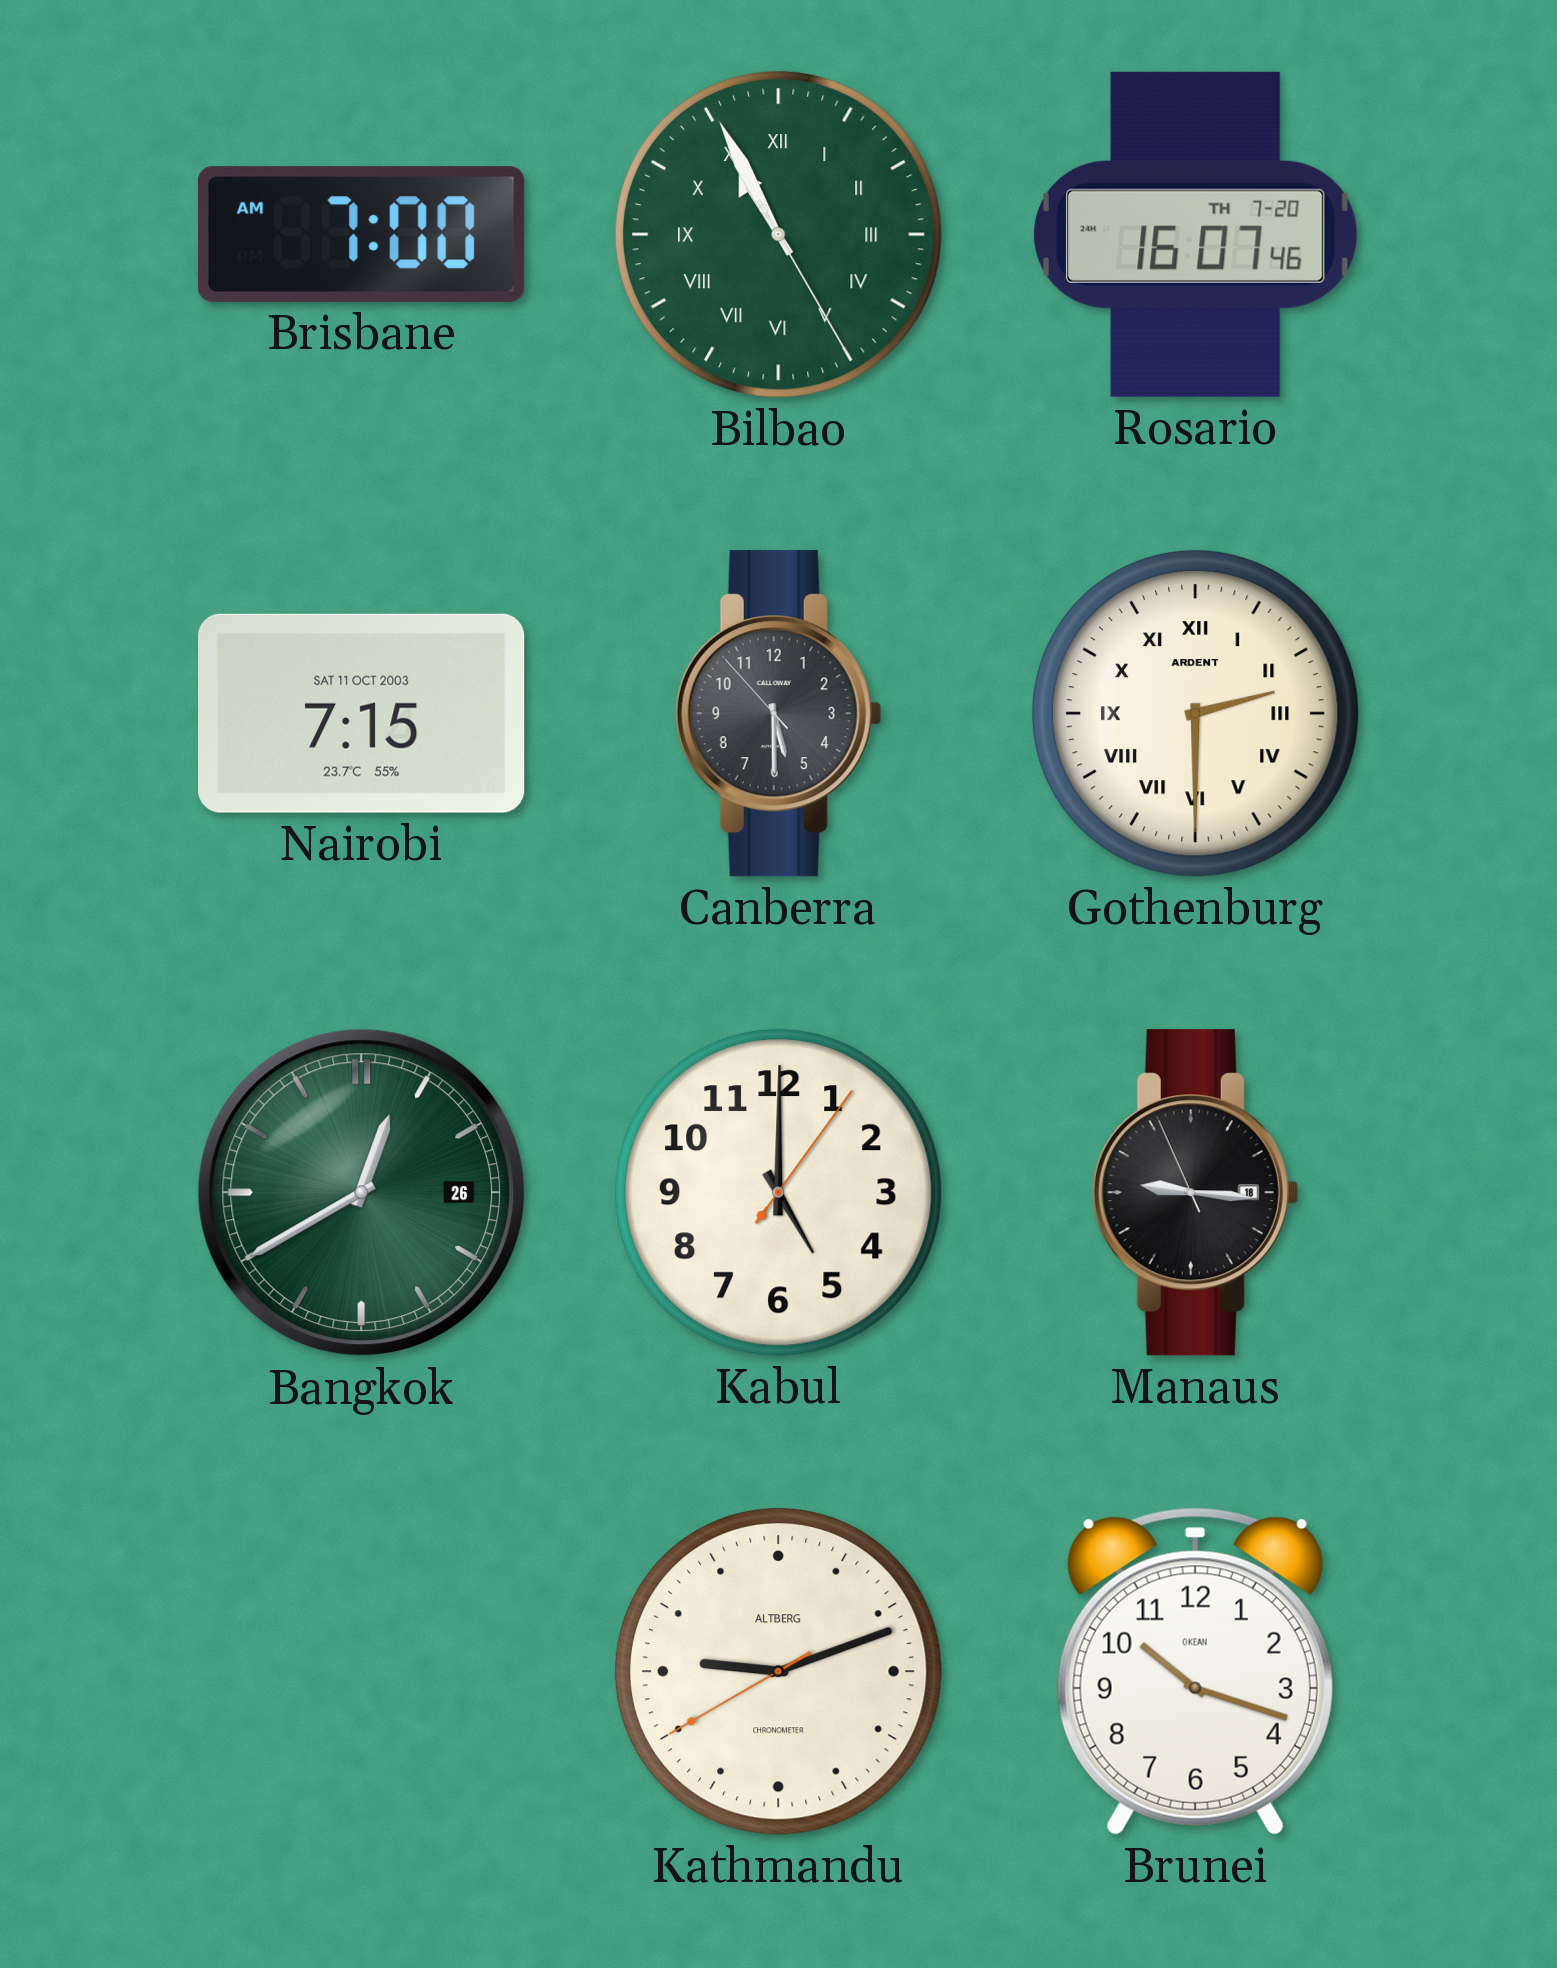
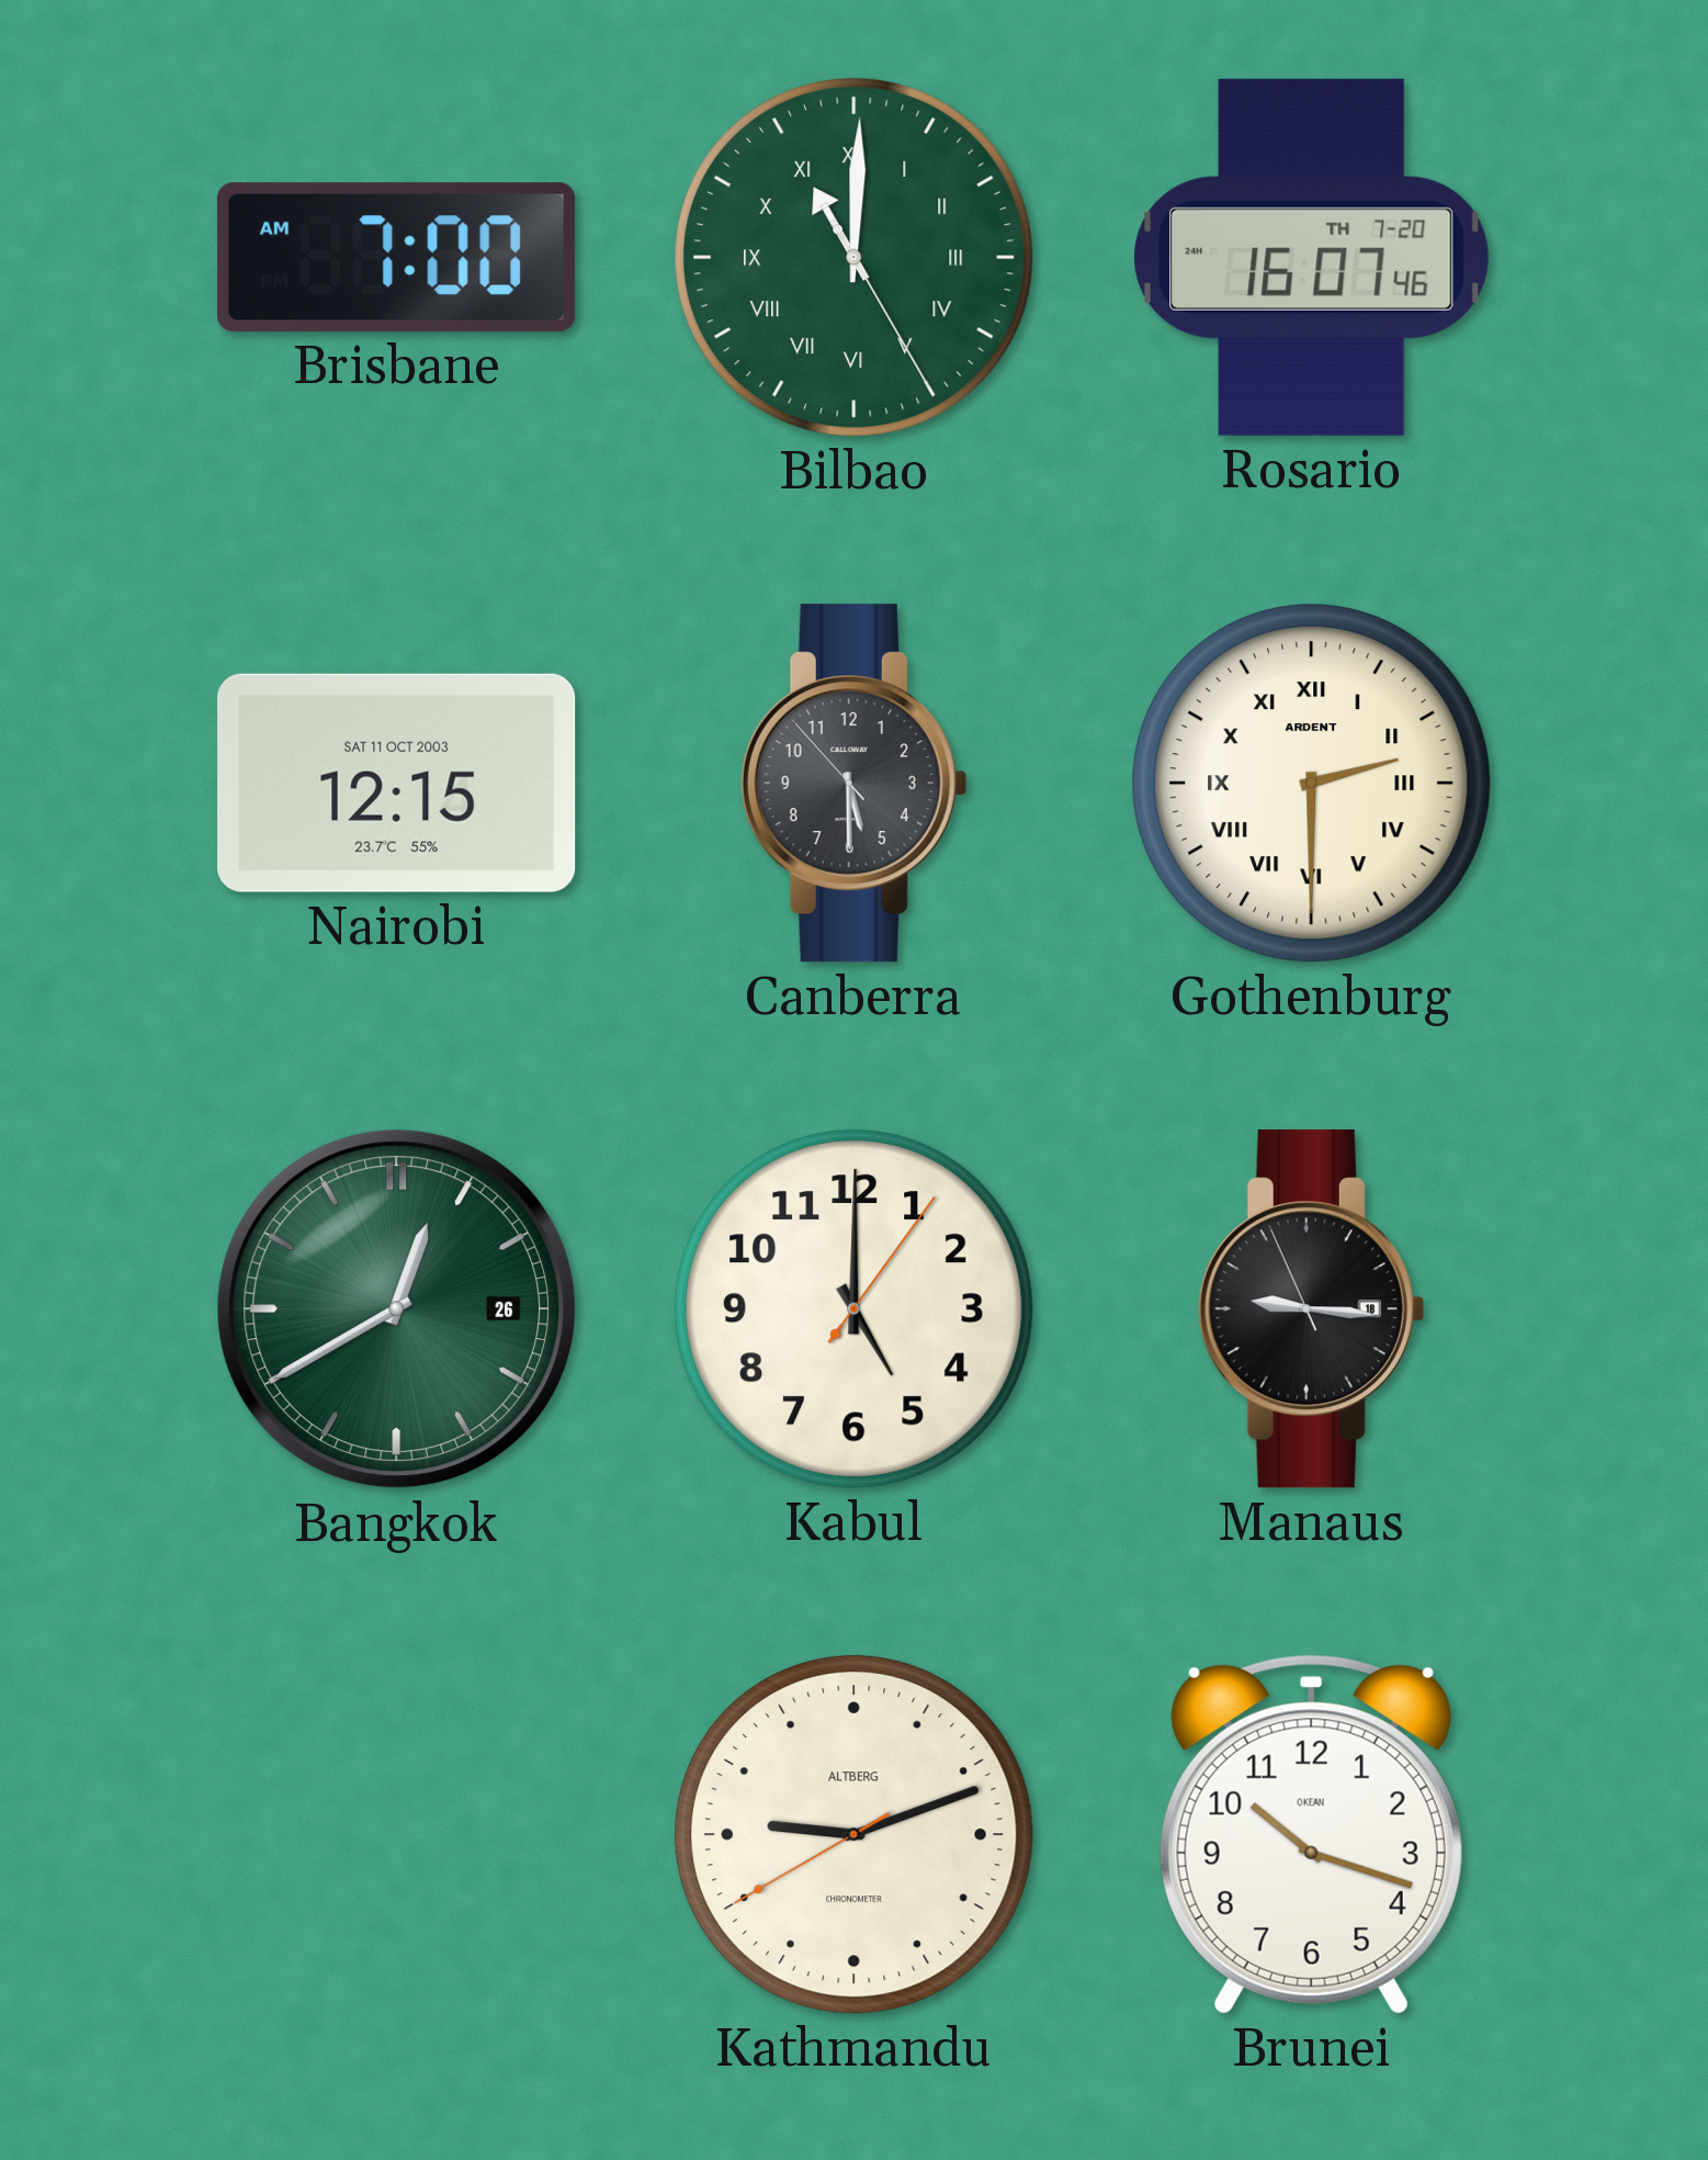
Bilbao: 10:55 -> 11:00
Nairobi: 7:15 -> 12:15
